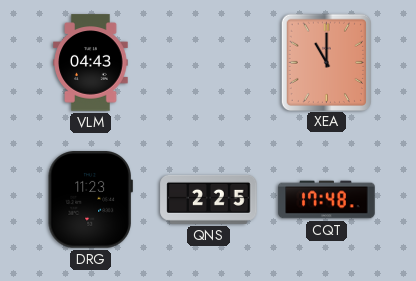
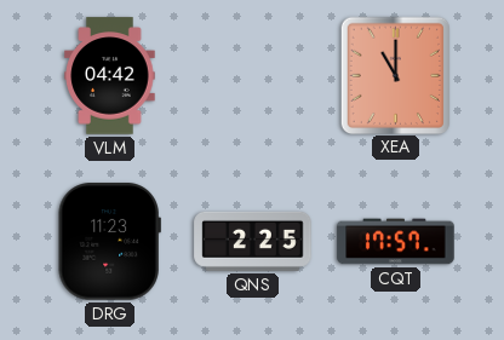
VLM: 04:43 -> 04:42
CQT: 17:48 -> 17:57
